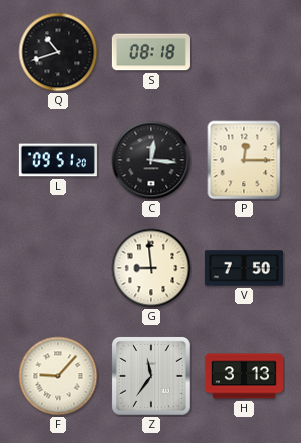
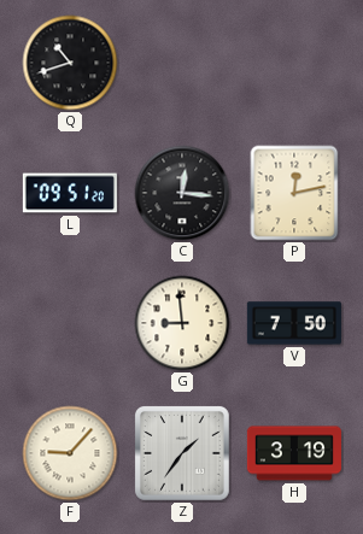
S: 08:18 -> none
P: 12:15 -> 12:13
Z: 11:36 -> 1:36
H: 3:13 -> 3:19
